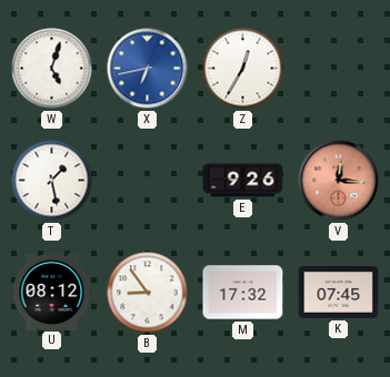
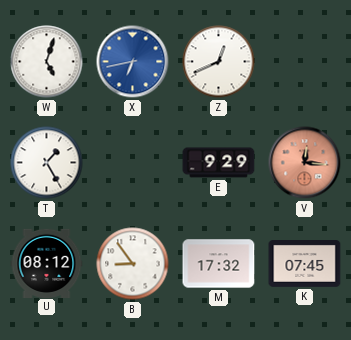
Z: 12:35 -> 12:41
T: 1:28 -> 1:25
E: 9:26 -> 9:29
